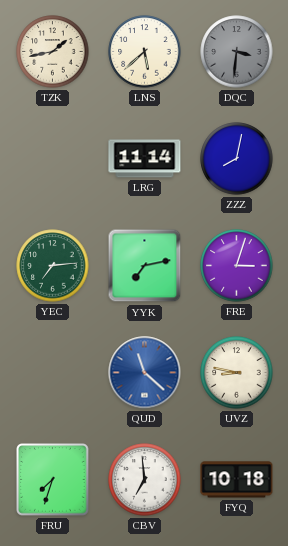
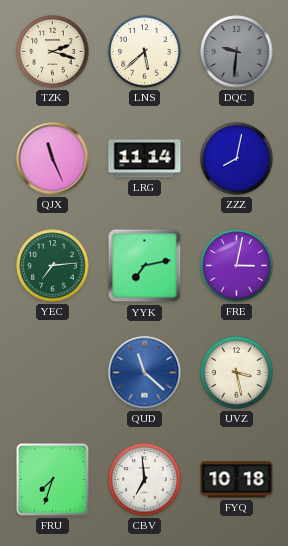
TZK: 1:43 -> 2:18
DQC: 3:31 -> 9:31
QJX: none -> 11:26
FRE: 3:03 -> 3:02
UVZ: 8:47 -> 3:28
